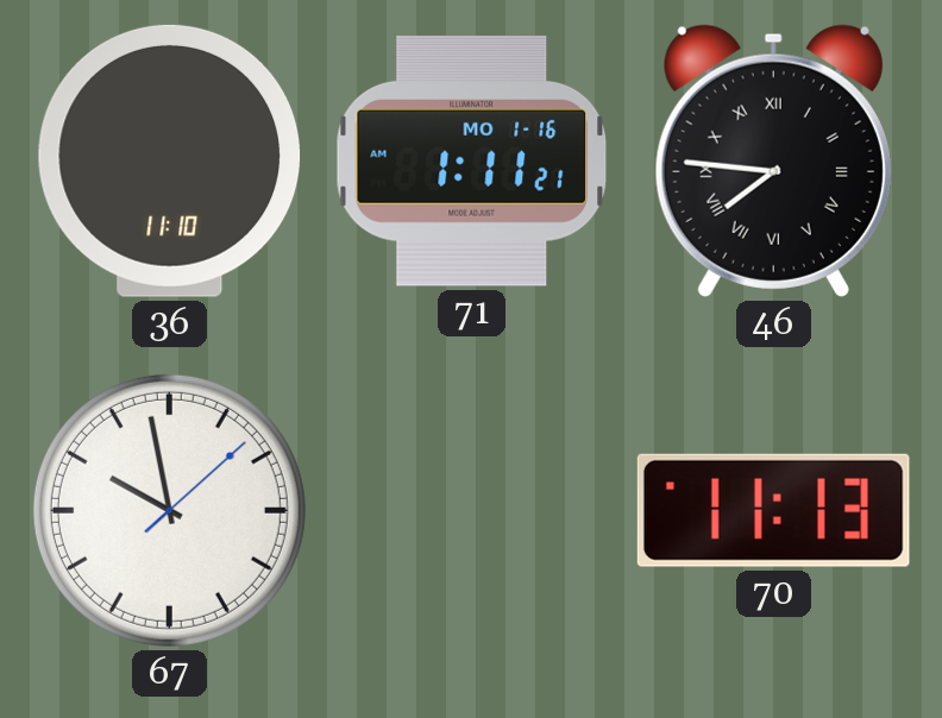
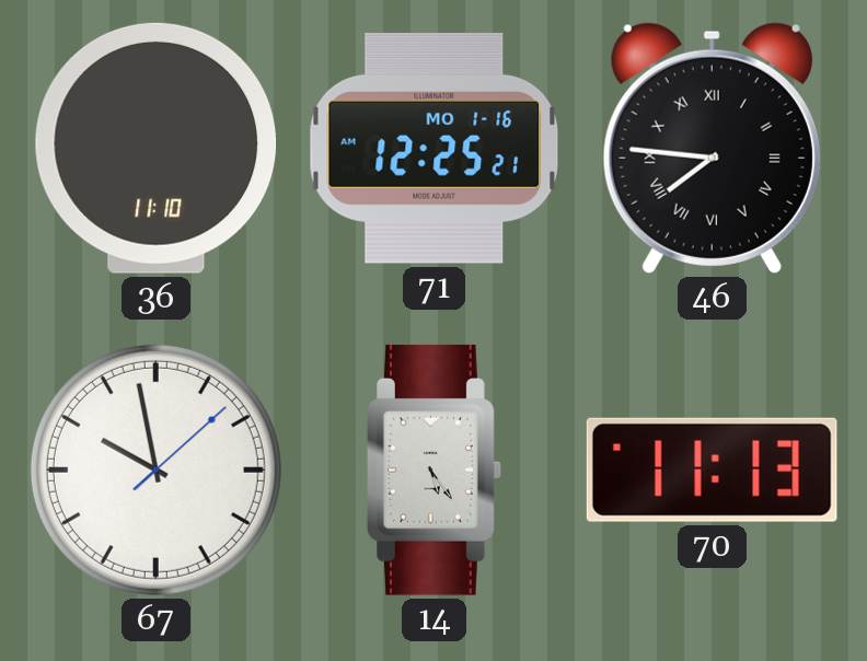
71: 1:11 -> 12:25
14: none -> 5:24
